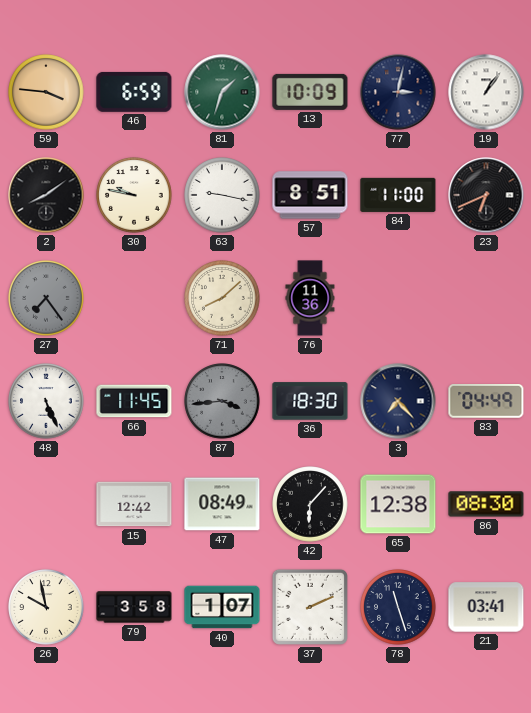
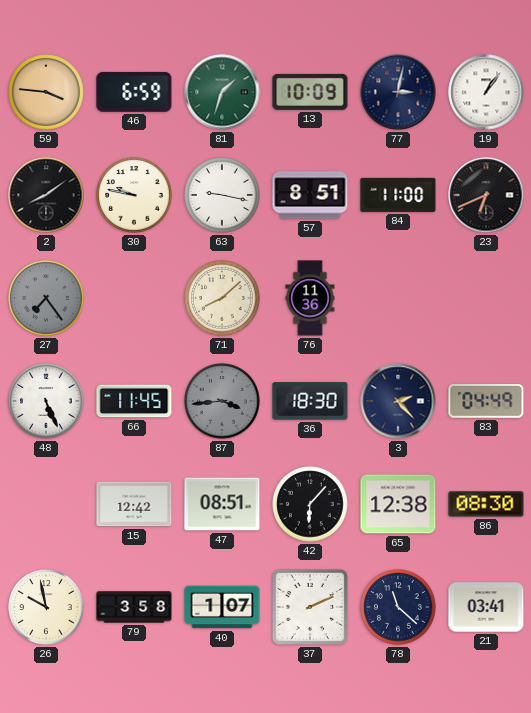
3: 7:23 -> 2:23
47: 08:49 -> 08:51
78: 11:27 -> 11:22
